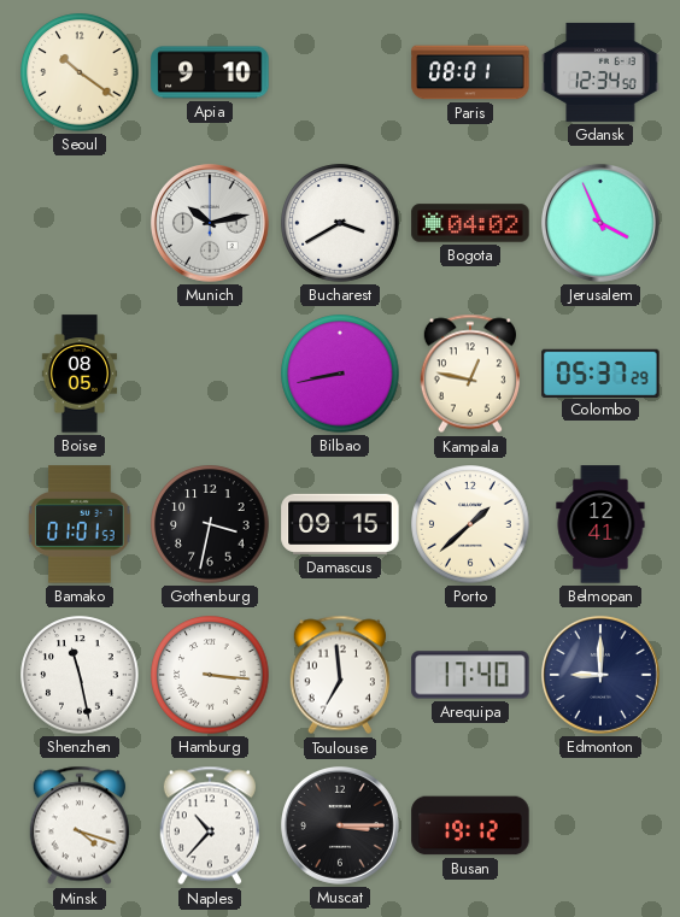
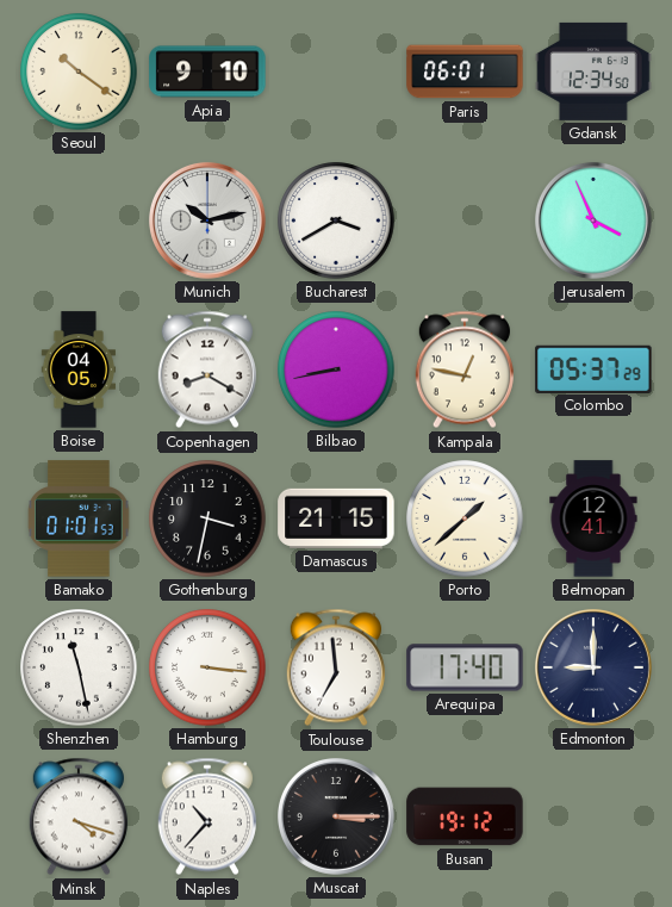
Paris: 08:01 -> 06:01
Bogota: 04:02 -> none
Boise: 08:05 -> 04:05
Copenhagen: none -> 8:20
Damascus: 09:15 -> 21:15
